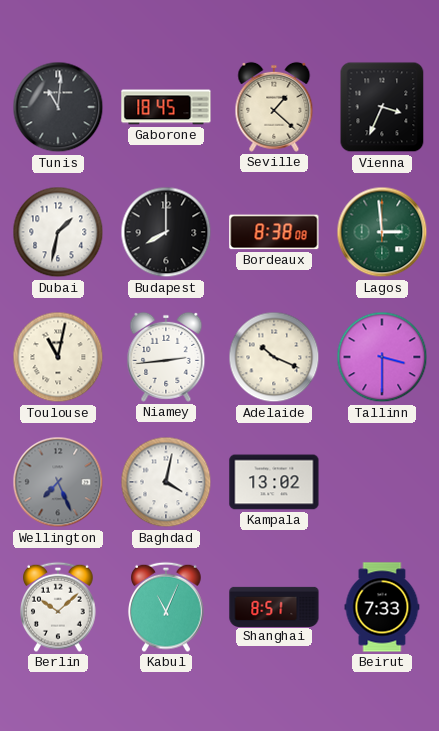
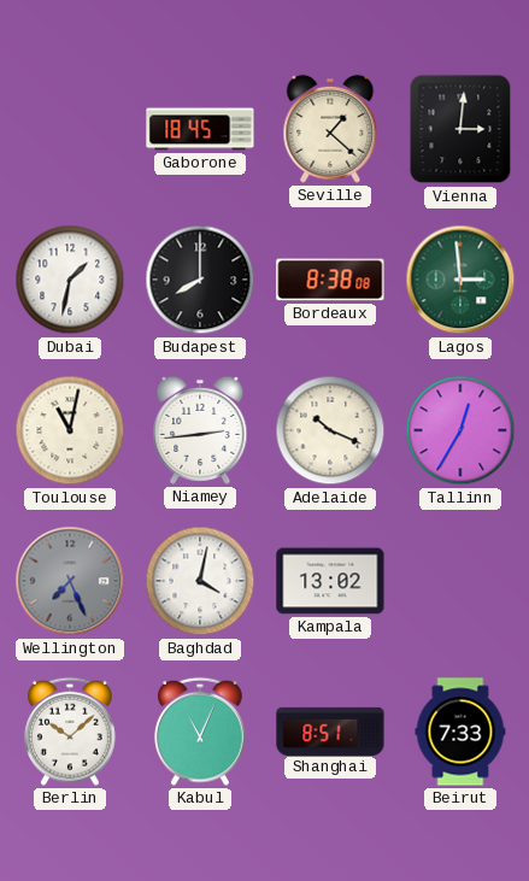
Tunis: 11:01 -> none
Vienna: 3:34 -> 3:01
Tallinn: 3:30 -> 12:35
